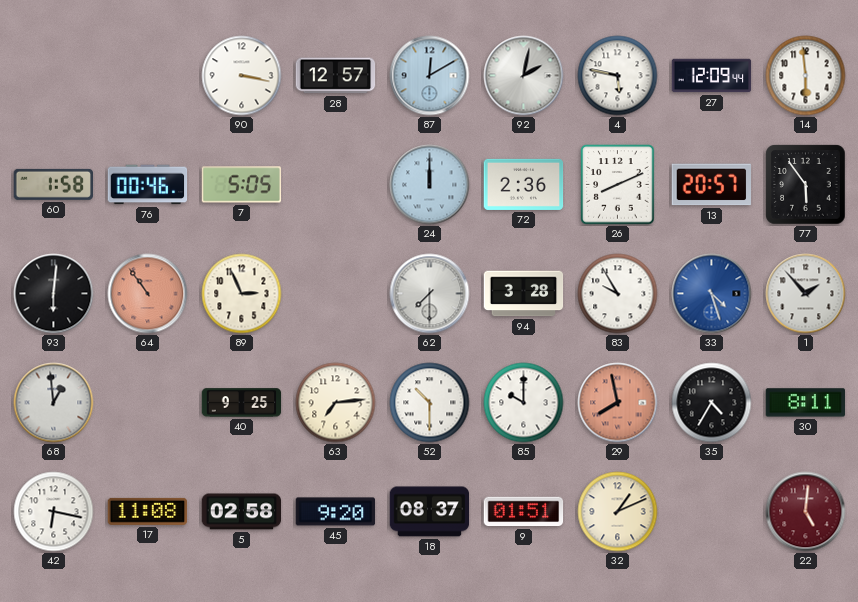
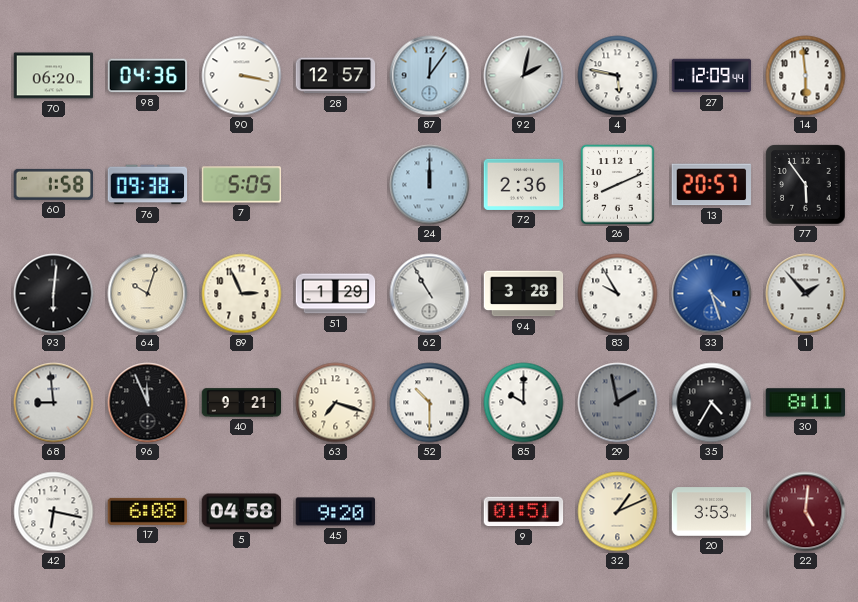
70: none -> 06:20
98: none -> 04:36
87: 12:10 -> 12:06
76: 00:46 -> 09:38
64: 10:54 -> 10:03
64 dial: salmon -> cream
51: none -> 1:29
62: 7:30 -> 10:55
68: 12:59 -> 8:59
96: none -> 11:56
40: 9:25 -> 9:21
63: 7:14 -> 7:18
29: 7:58 -> 1:58
29 dial: salmon -> grey
17: 11:08 -> 6:08
5: 02:58 -> 04:58
18: 08:37 -> none
20: none -> 3:53
